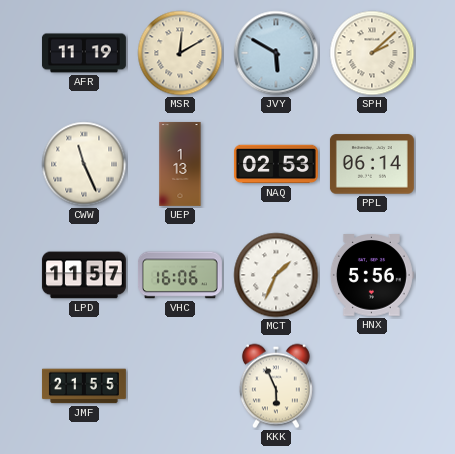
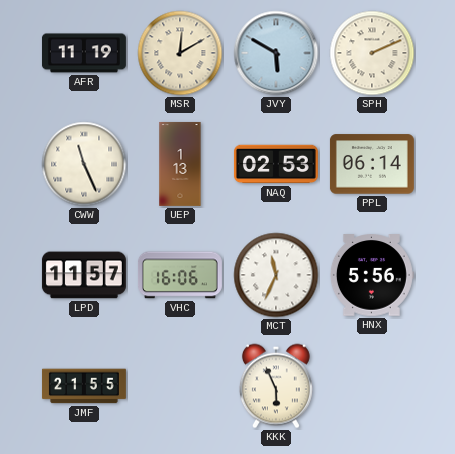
SPH: 2:08 -> 2:11
MCT: 1:34 -> 11:34
